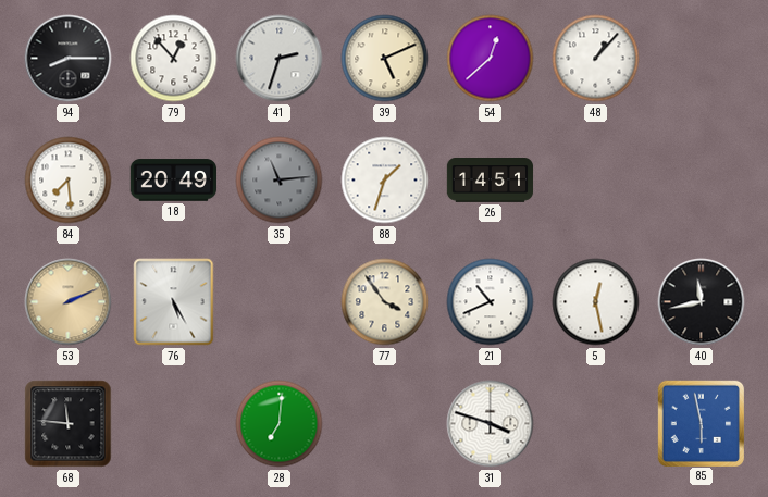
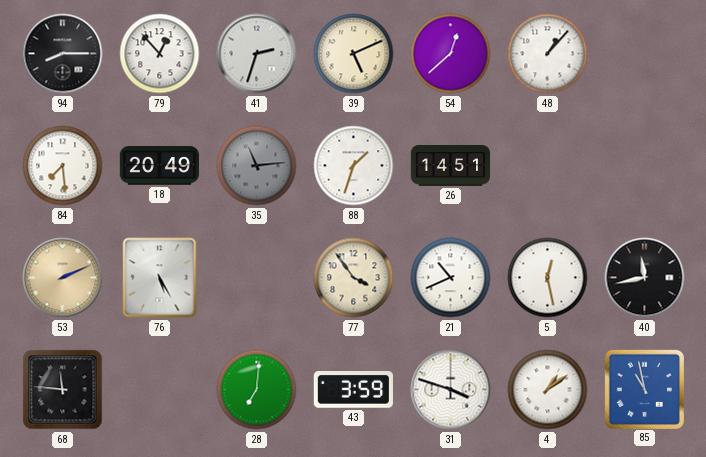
43: none -> 3:59
4: none -> 1:09
85: 5:58 -> 10:58
